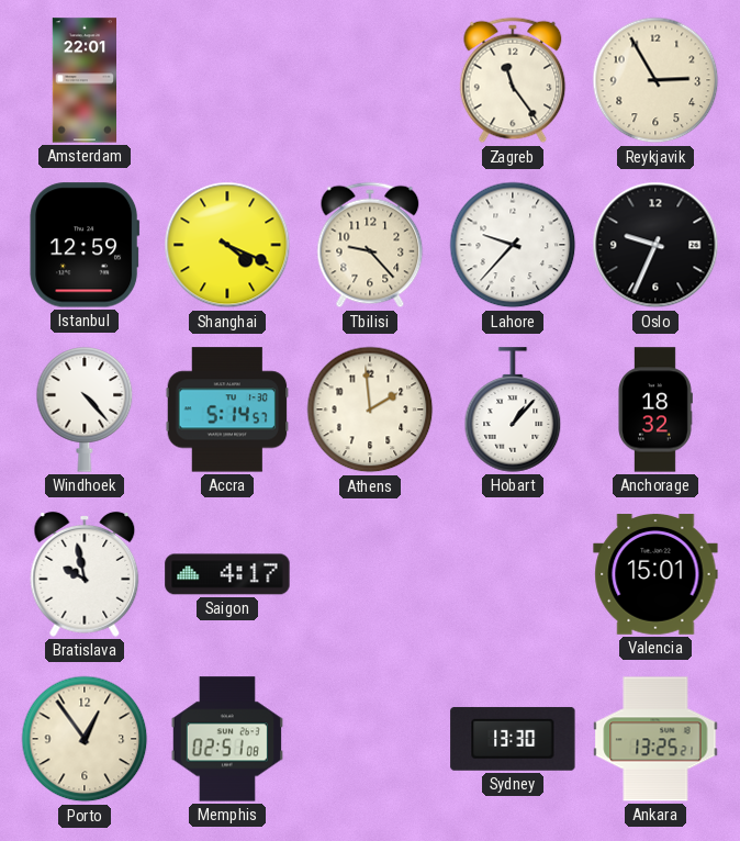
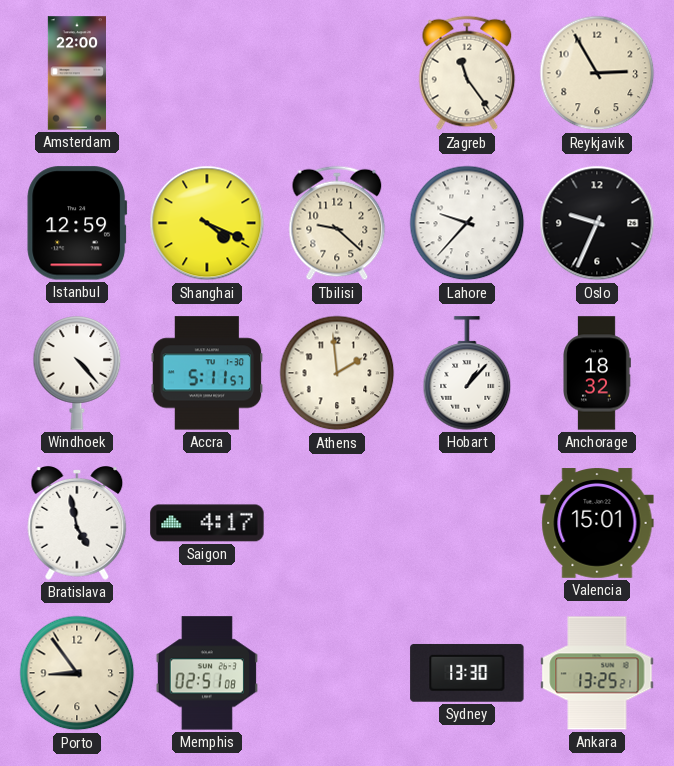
Amsterdam: 22:01 -> 22:00
Tbilisi: 9:23 -> 9:22
Accra: 5:14 -> 5:11
Bratislava: 9:58 -> 4:58
Porto: 12:54 -> 8:54
